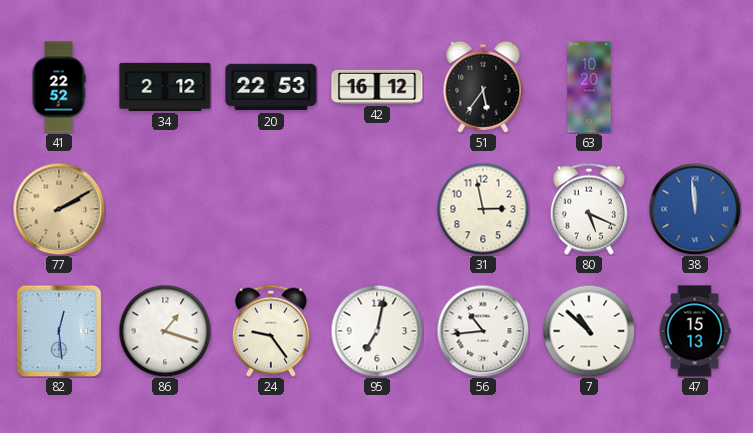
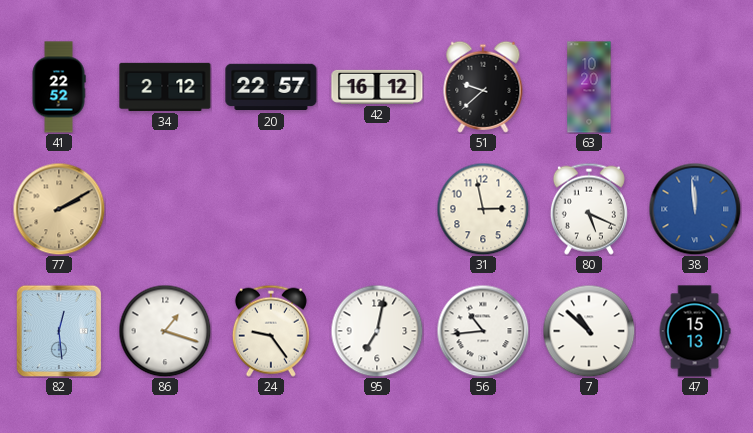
20: 22:53 -> 22:57
51: 5:36 -> 9:38
